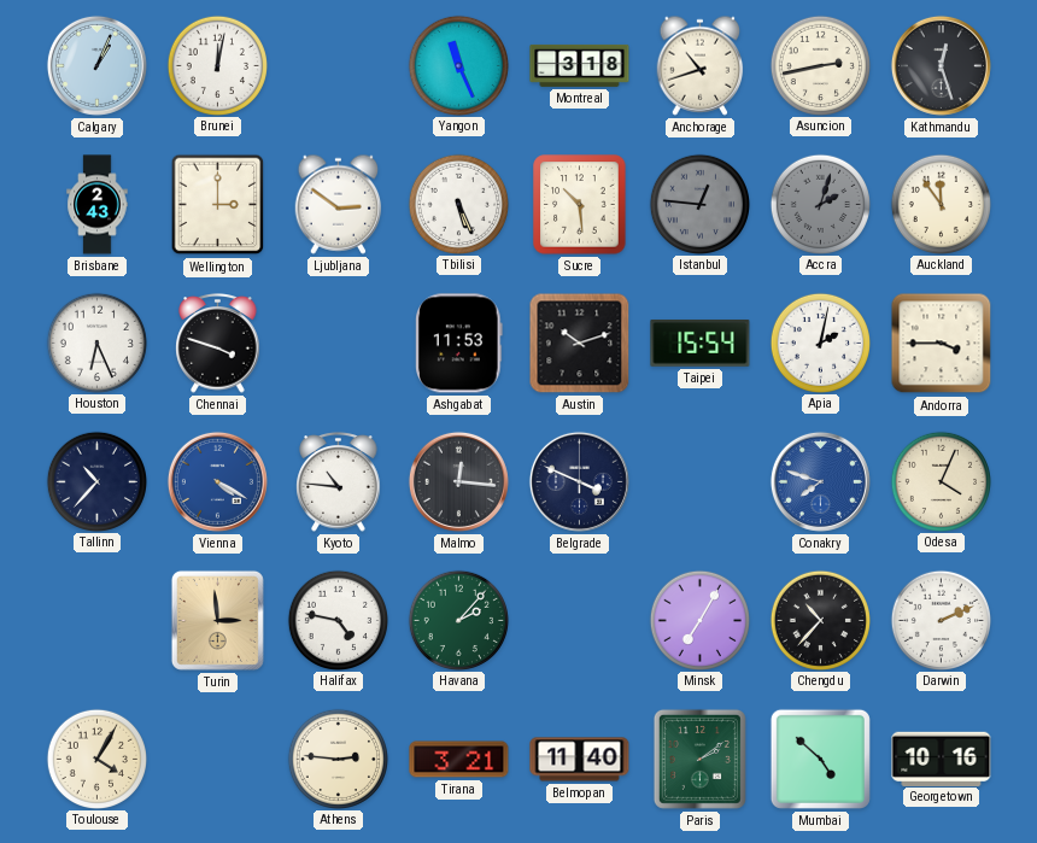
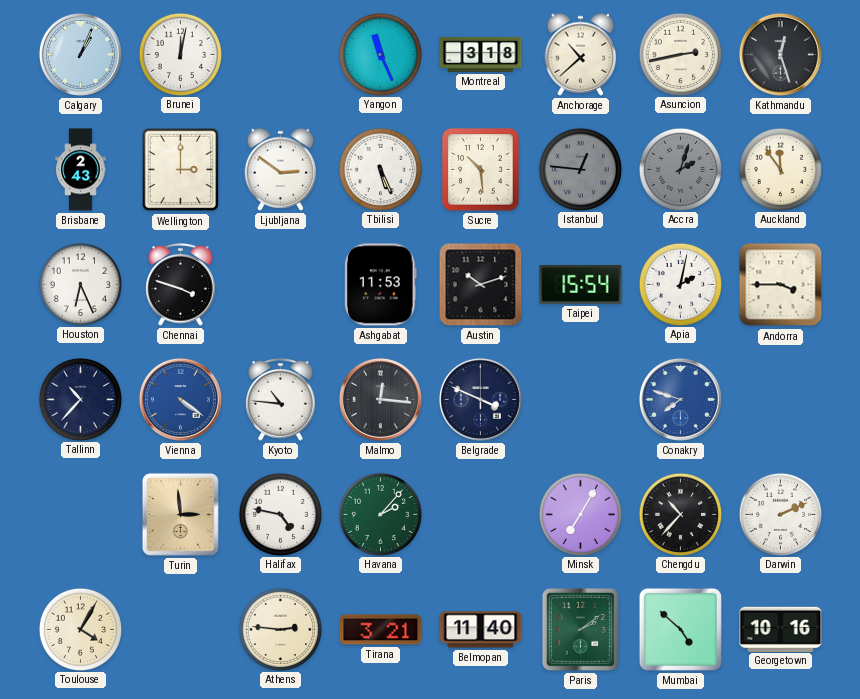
Anchorage: 10:42 -> 10:38
Vienna: 4:20 -> 4:21
Odesa: 4:04 -> none
